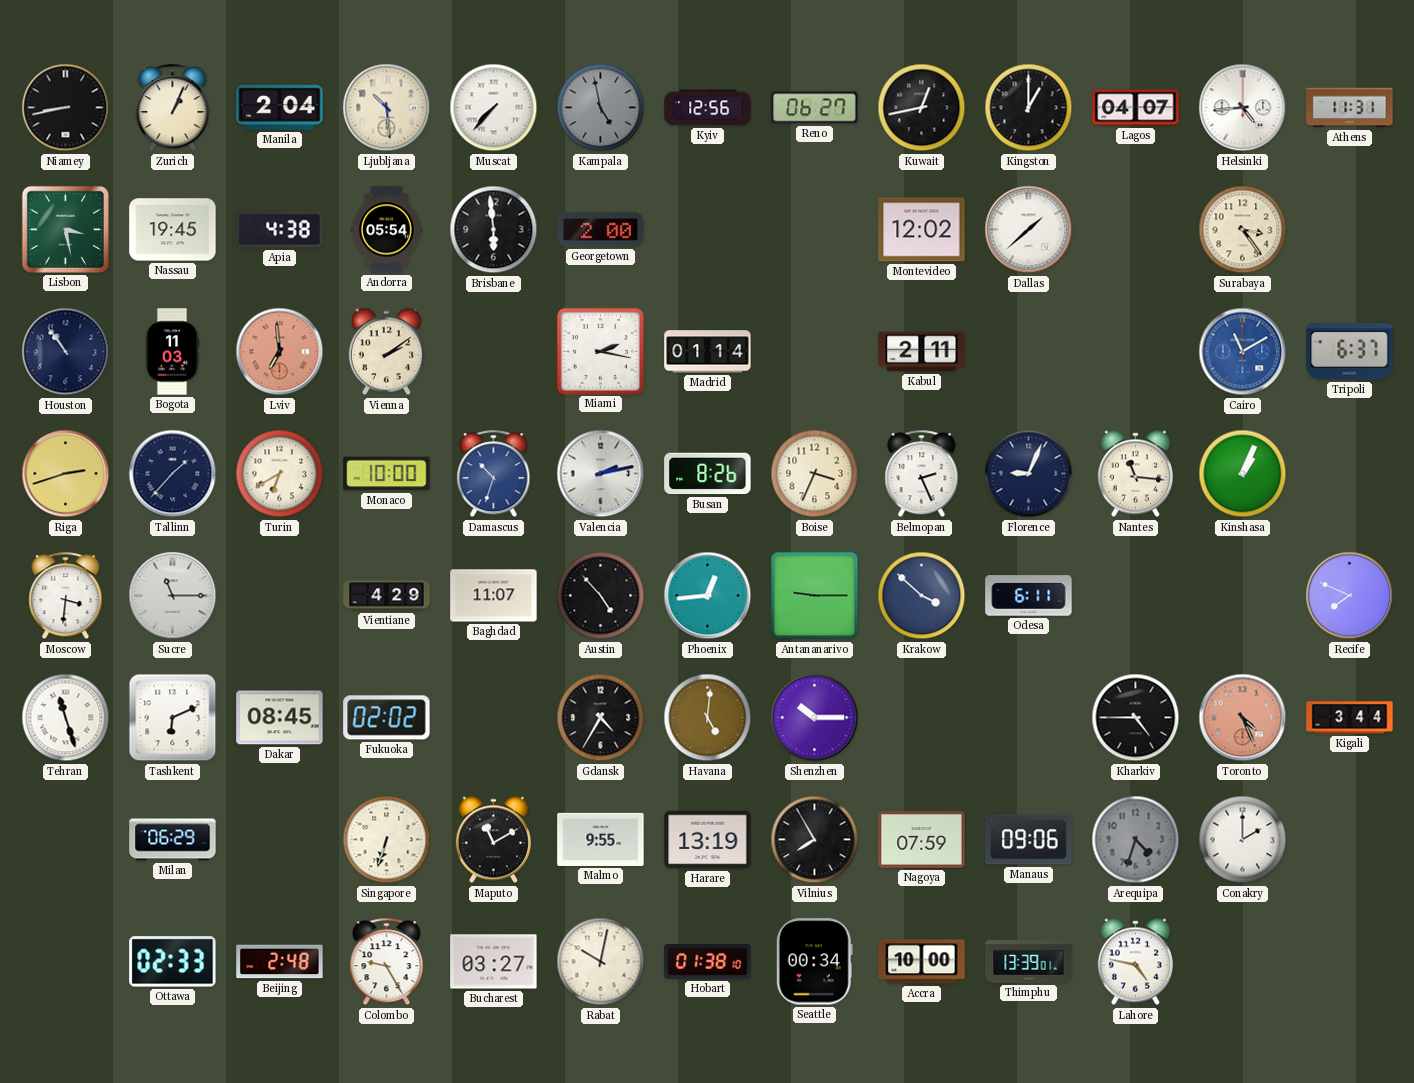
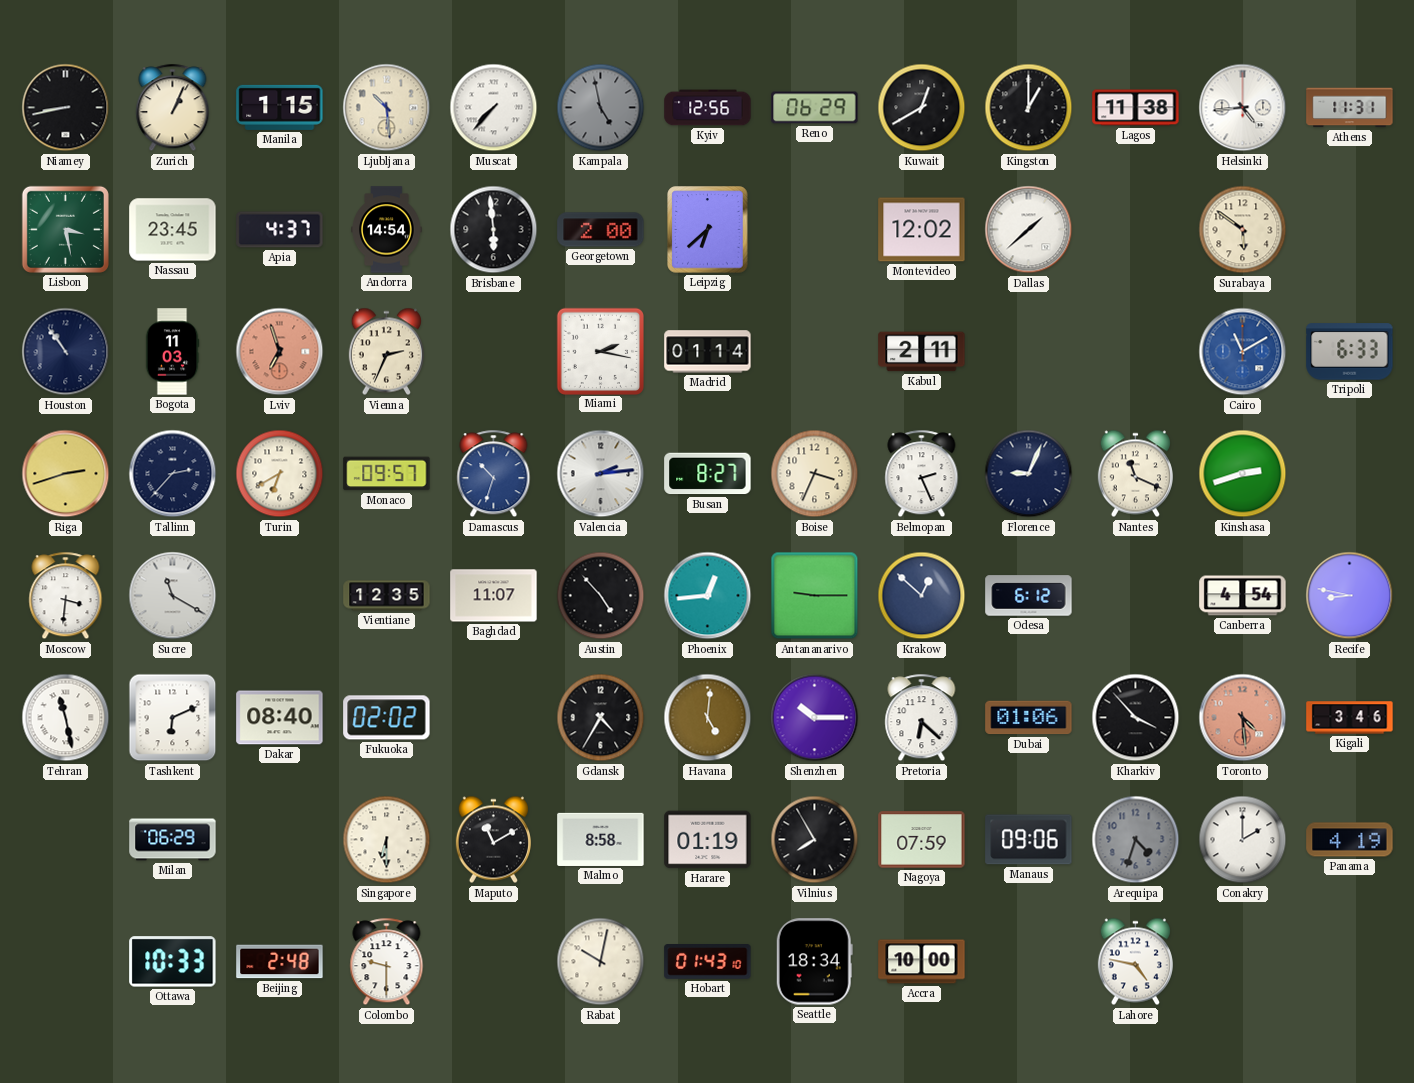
Manila: 2:04 -> 1:15
Reno: 06:27 -> 06:29
Kuwait: 12:43 -> 12:40
Lagos: 04:07 -> 11:38
Nassau: 19:45 -> 23:45
Apia: 4:38 -> 4:37
Andorra: 05:54 -> 14:54
Leipzig: none -> 6:38
Surabaya: 3:24 -> 5:51
Lviv: 6:59 -> 6:57
Vienna: 2:09 -> 2:34
Tripoli: 6:37 -> 6:33
Tallinn: 1:37 -> 2:37
Monaco: 10:00 -> 09:57
Valencia: 2:13 -> 2:14
Busan: 8:26 -> 8:27
Nantes: 11:16 -> 11:19
Kinshasa: 1:04 -> 2:42
Sucre: 11:15 -> 11:20
Vientiane: 4:29 -> 12:35
Krakow: 3:52 -> 12:52
Odesa: 6:11 -> 6:12
Canberra: none -> 4:54
Recife: 7:49 -> 8:47
Tehran: 11:27 -> 11:28
Dakar: 08:45 -> 08:40
Pretoria: none -> 6:22
Dubai: none -> 01:06
Kharkiv: 4:45 -> 3:53
Toronto: 4:26 -> 4:29
Kigali: 3:44 -> 3:46
Singapore: 6:33 -> 6:30
Malmo: 9:55 -> 8:58
Harare: 13:19 -> 01:19
Panama: none -> 4:19
Ottawa: 02:33 -> 10:33
Colombo: 9:25 -> 9:30
Bucharest: 03:27 -> none
Hobart: 01:38 -> 01:43
Seattle: 00:34 -> 18:34
Thimphu: 13:39 -> none
